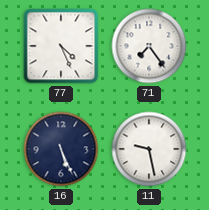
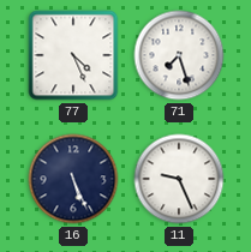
71: 7:24 -> 7:27
11: 9:28 -> 9:26
